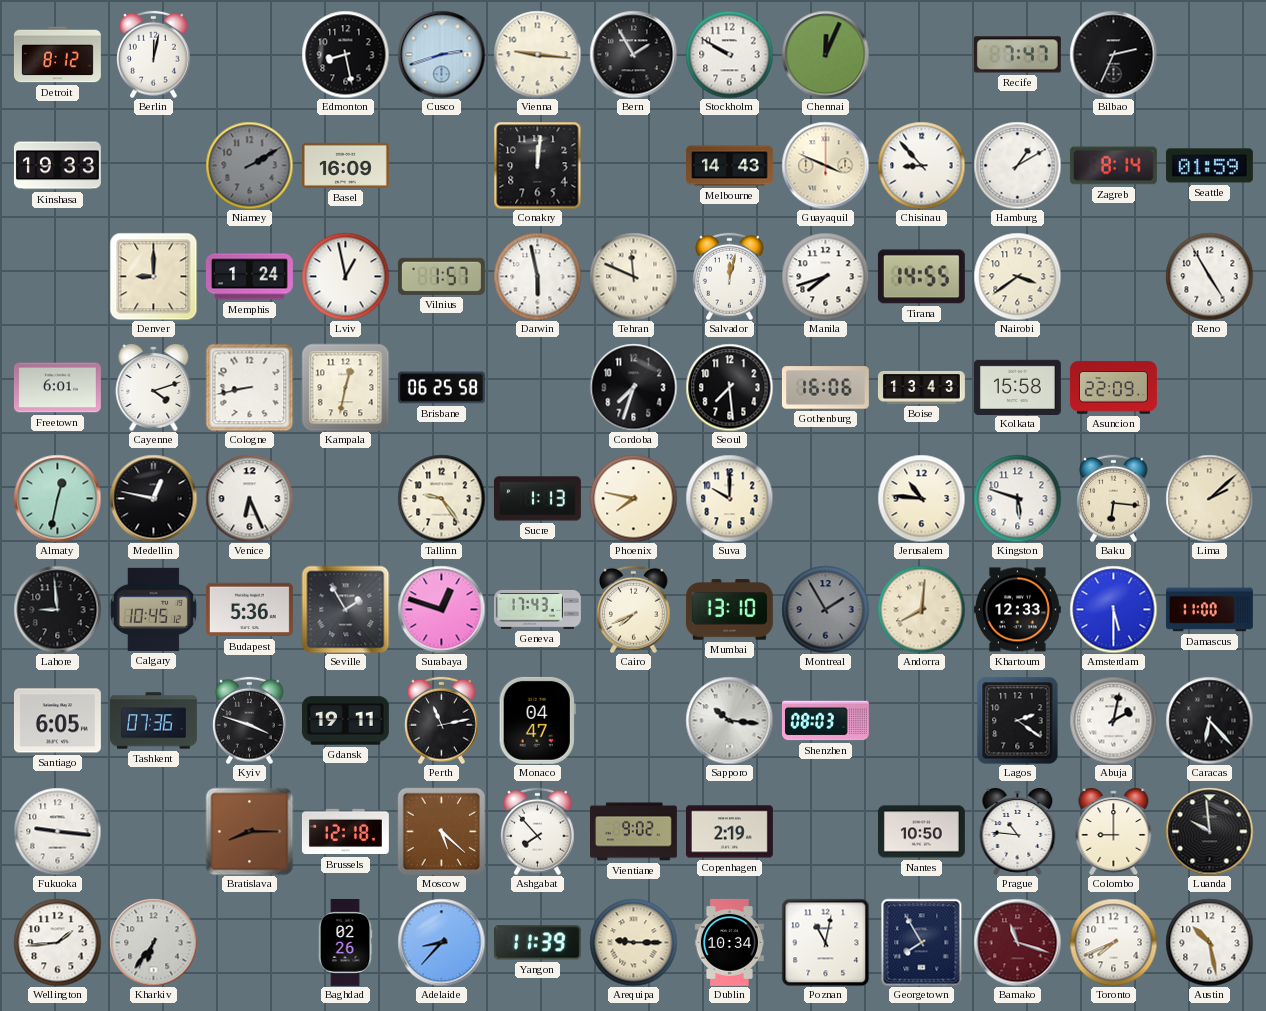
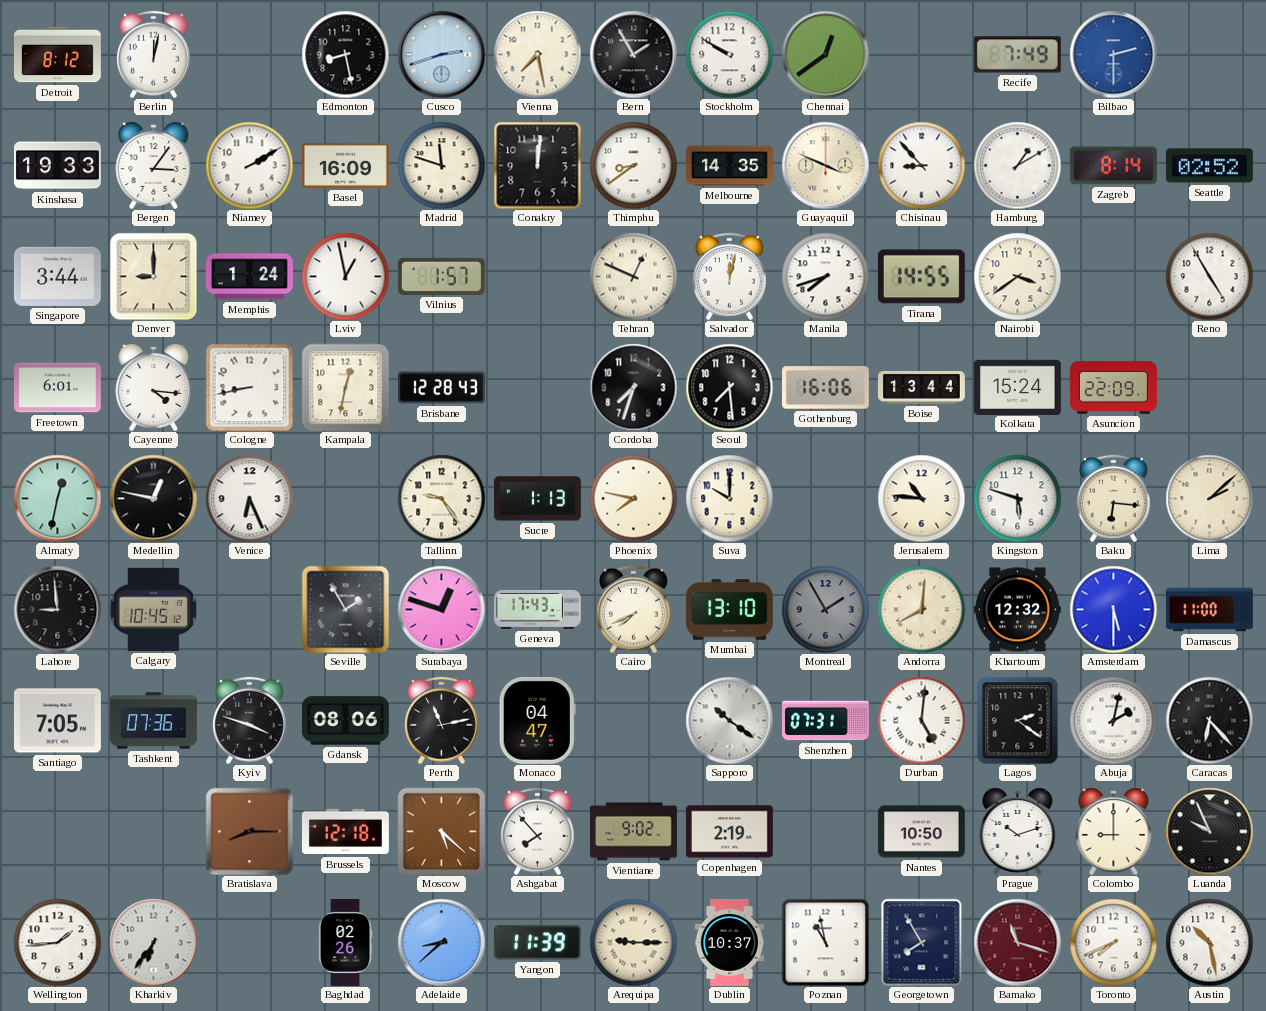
Vienna: 9:16 -> 7:28
Chennai: 12:04 -> 12:39
Recife: 7:47 -> 7:49
Bilbao: 2:34 -> 2:30
Bilbao dial: black -> blue
Bergen: none -> 3:06
Niamey dial: grey -> white
Madrid: none -> 11:48
Thimphu: none -> 8:39
Melbourne: 14:43 -> 14:35
Seattle: 01:59 -> 02:52
Singapore: none -> 3:44
Darwin: 5:58 -> none
Tehran: 11:49 -> 12:49
Cayenne: 4:12 -> 4:16
Brisbane: 06:25 -> 12:28
Boise: 13:43 -> 13:44
Kolkata: 15:58 -> 15:24
Budapest: 5:36 -> none
Khartoum: 12:33 -> 12:32
Santiago: 6:05 -> 7:05
Gdansk: 19:11 -> 08:06
Sapporo: 10:16 -> 10:21
Shenzhen: 08:03 -> 07:31
Durban: none -> 5:01
Fukuoka: 9:16 -> none
Prague: 10:46 -> 10:12
Luanda: 9:59 -> 9:56
Adelaide: 8:37 -> 8:38
Dublin: 10:34 -> 10:37
Poznan: 11:02 -> 10:58
